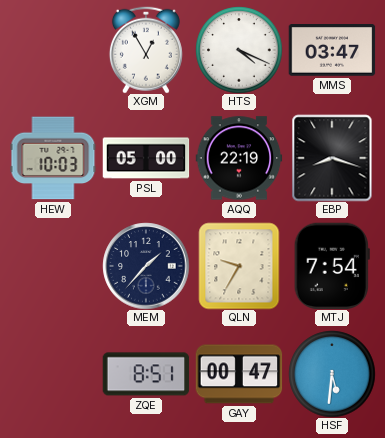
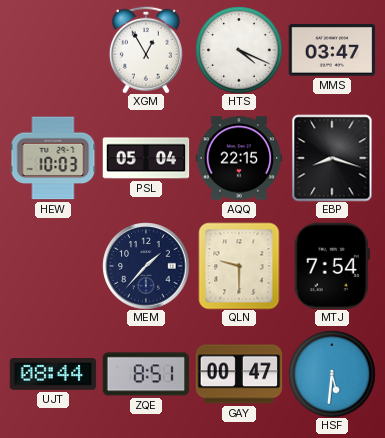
PSL: 05:00 -> 05:04
AQQ: 22:19 -> 22:15
QLN: 9:35 -> 9:30
UJT: none -> 08:44
